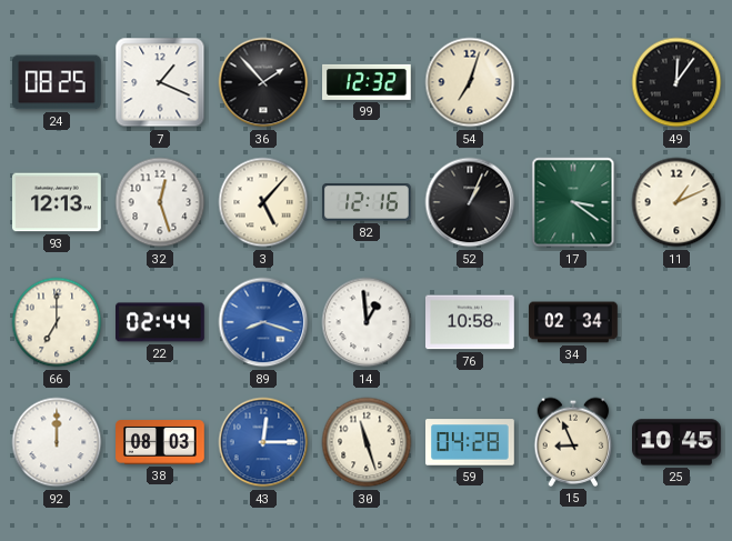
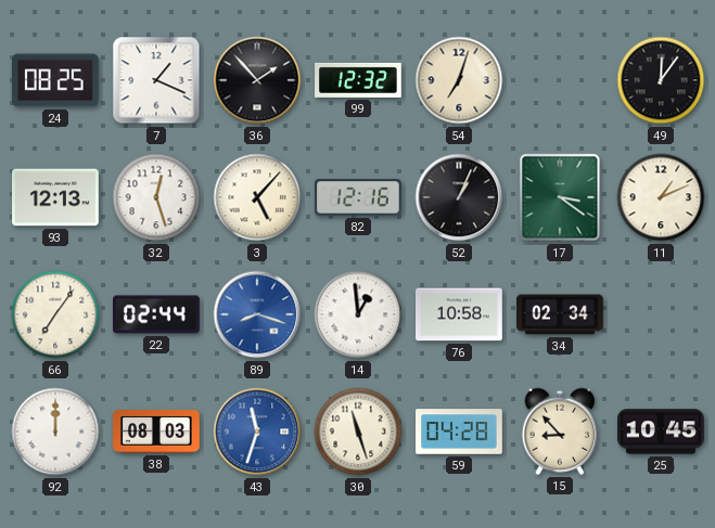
66: 7:00 -> 7:06
43: 12:15 -> 11:33
15: 8:56 -> 8:53
